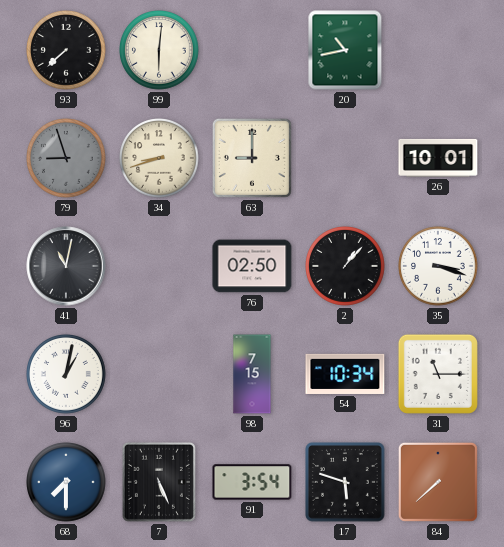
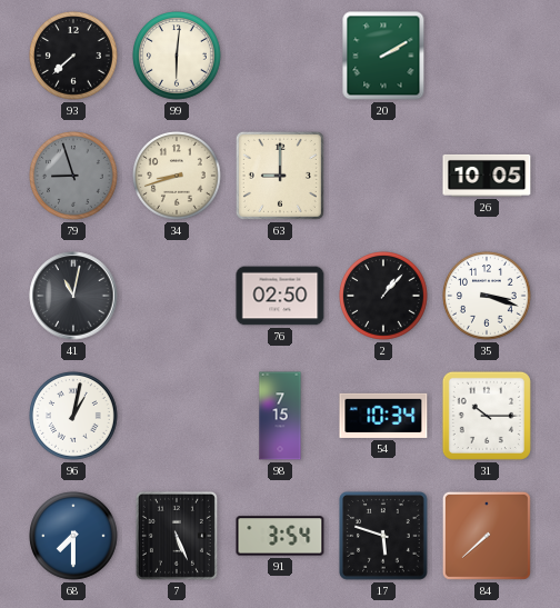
20: 10:43 -> 2:10
26: 10:01 -> 10:05
31: 11:15 -> 10:15
